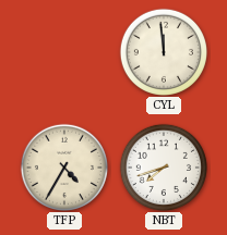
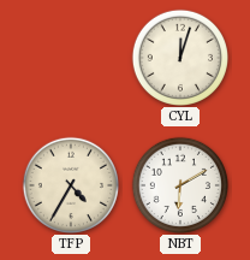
CYL: 11:59 -> 12:03
NBT: 7:42 -> 6:10
